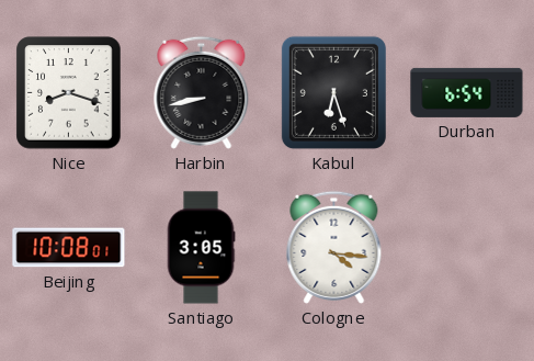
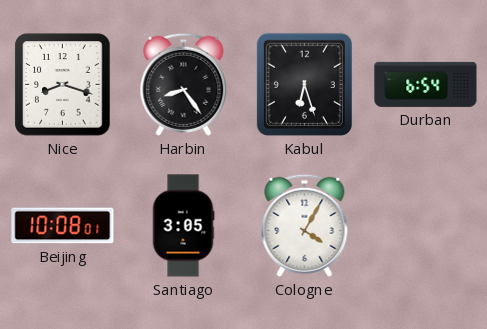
Harbin: 8:43 -> 8:24
Cologne: 4:16 -> 4:05
